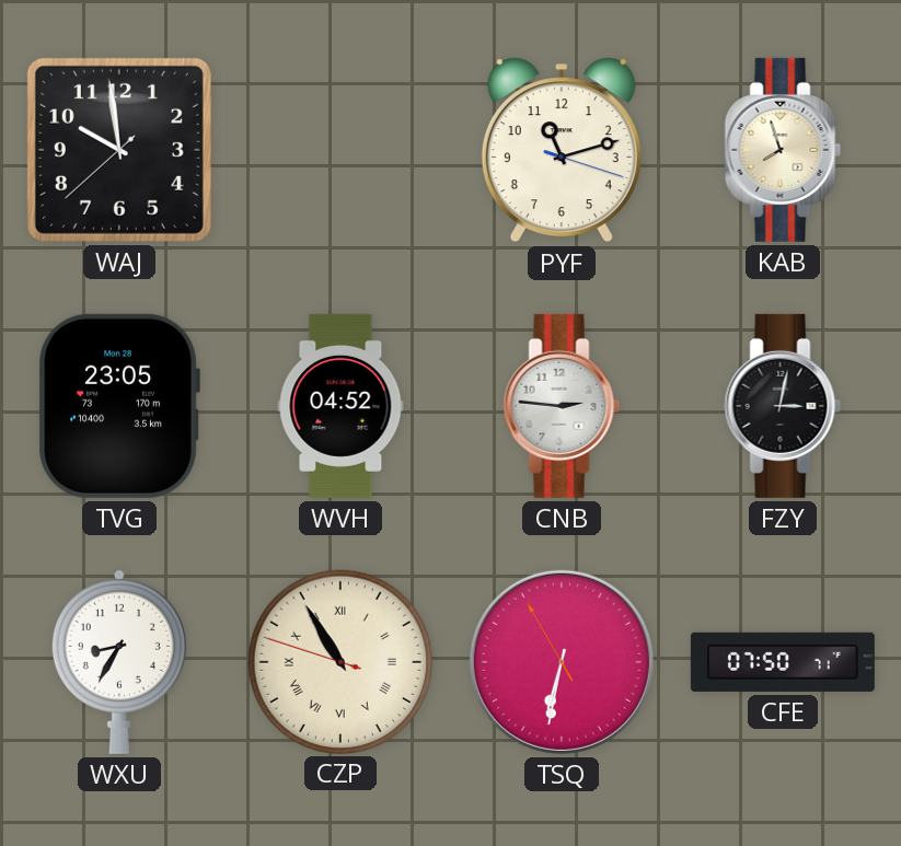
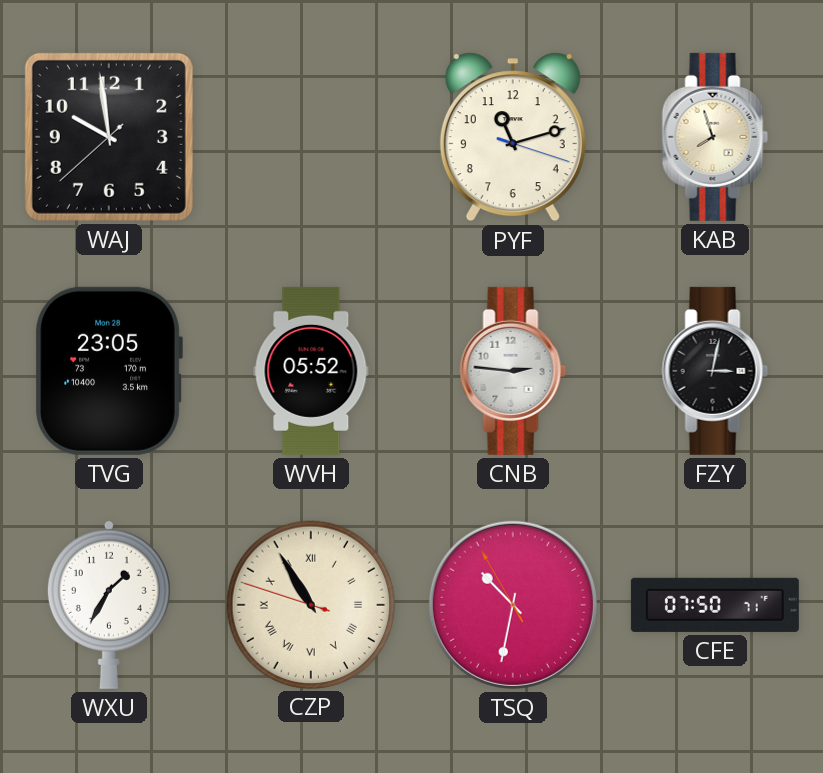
WVH: 04:52 -> 05:52
WXU: 8:35 -> 1:35
TSQ: 6:31 -> 10:31
